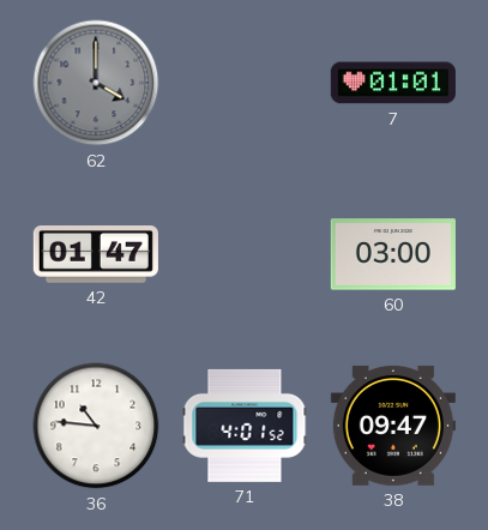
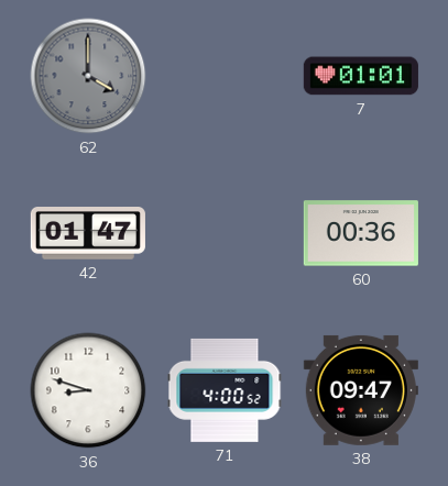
60: 03:00 -> 00:36
36: 10:46 -> 8:48
71: 4:01 -> 4:00
